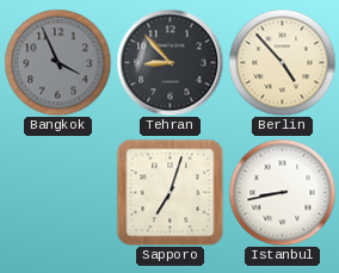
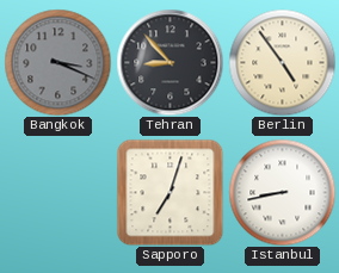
Bangkok: 3:56 -> 3:19
Berlin: 4:53 -> 4:54
